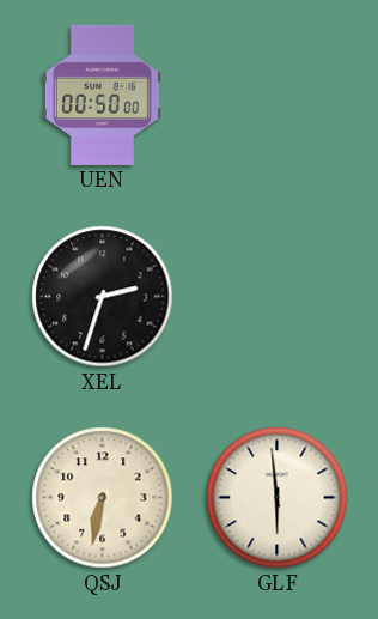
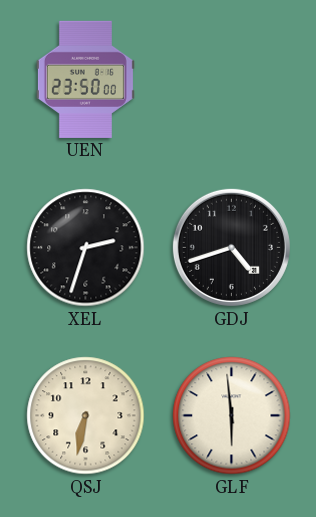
UEN: 00:50 -> 23:50
GDJ: none -> 4:42
